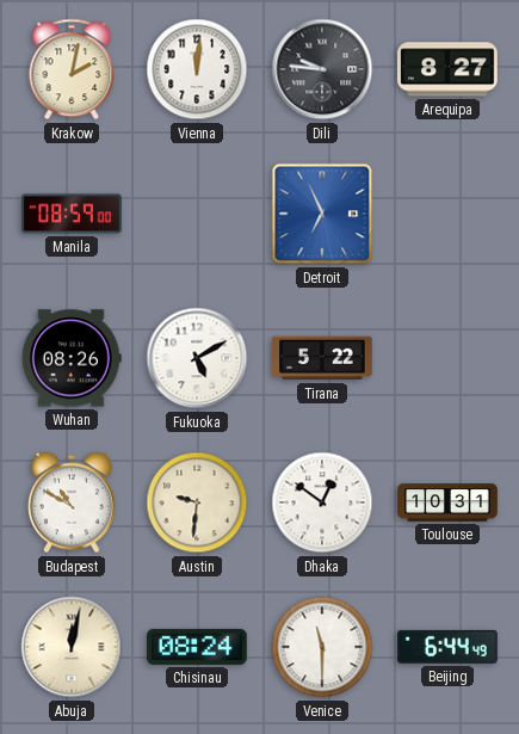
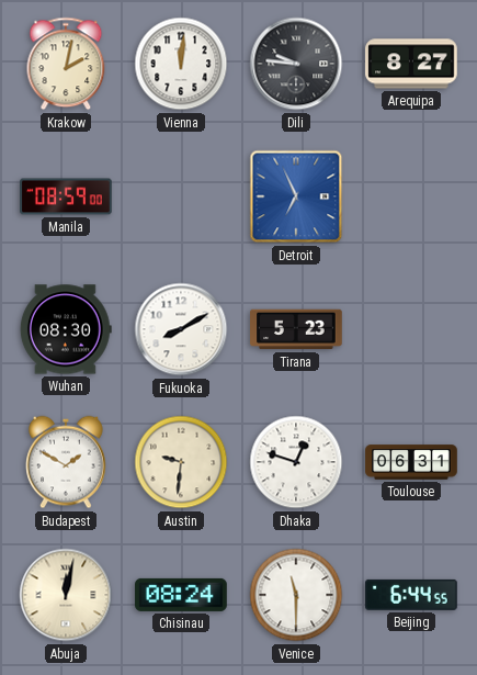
Wuhan: 08:26 -> 08:30
Fukuoka: 5:10 -> 8:10
Tirana: 5:22 -> 5:23
Budapest: 10:50 -> 1:50
Dhaka: 12:51 -> 12:48
Toulouse: 10:31 -> 06:31
Beijing: 6:44:49 -> 6:44:55
